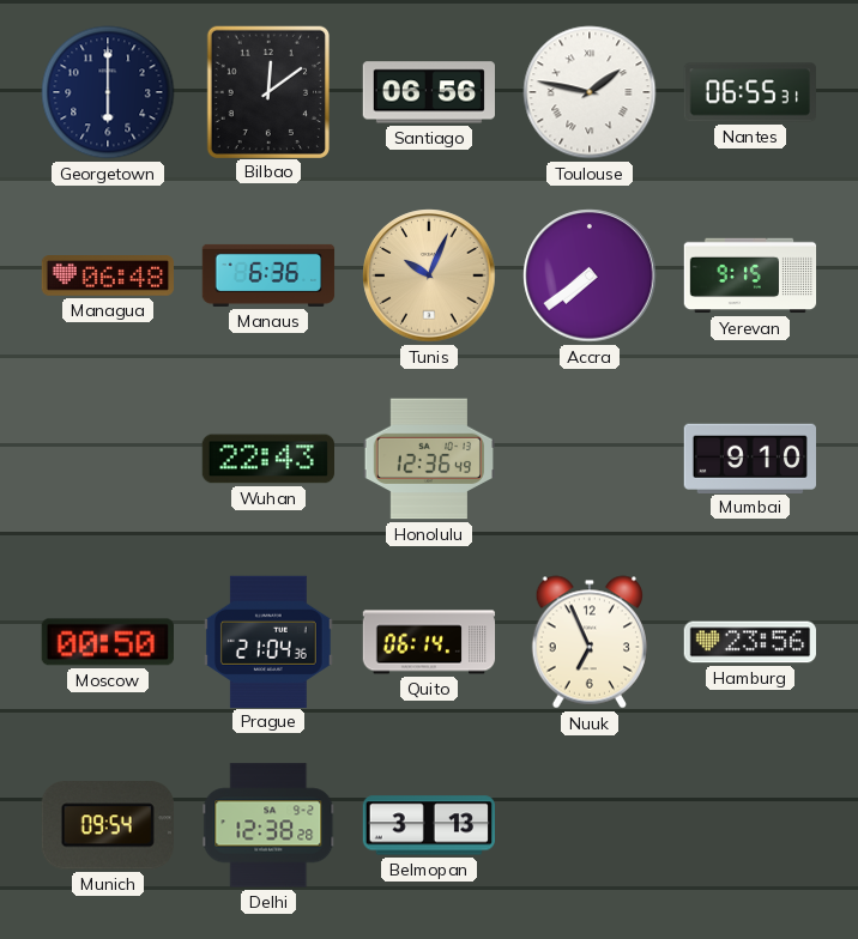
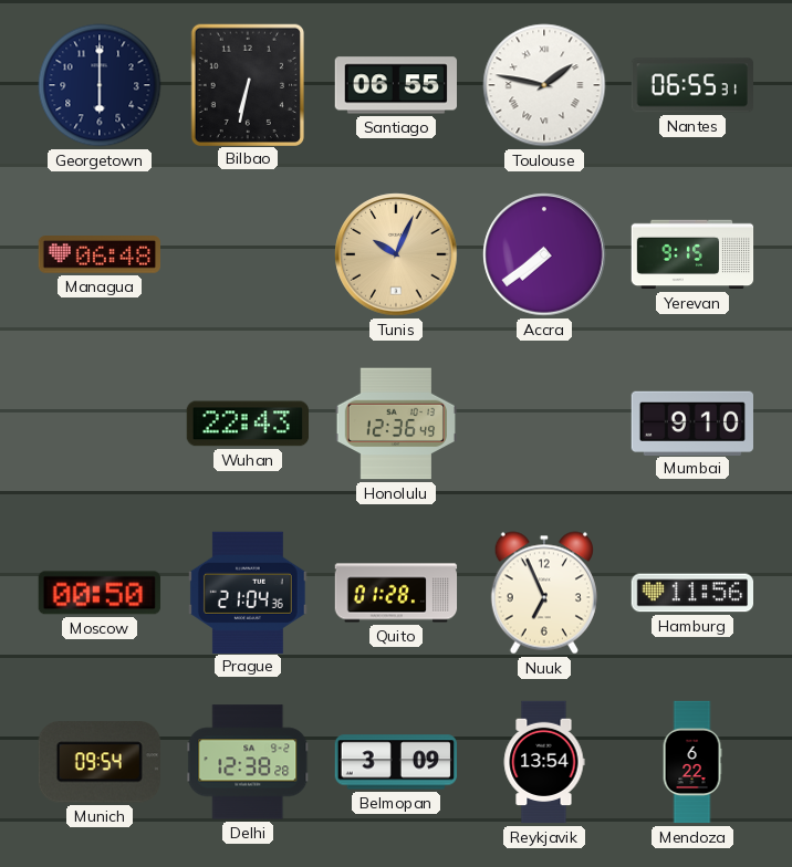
Bilbao: 12:09 -> 6:32
Santiago: 06:56 -> 06:55
Manaus: 6:36 -> none
Quito: 06:14 -> 01:28
Hamburg: 23:56 -> 11:56
Belmopan: 3:13 -> 3:09
Reykjavik: none -> 13:54
Mendoza: none -> 6:22
